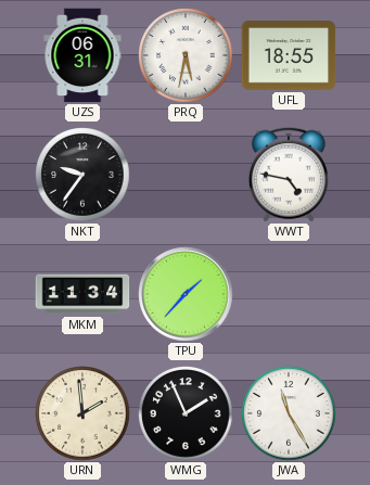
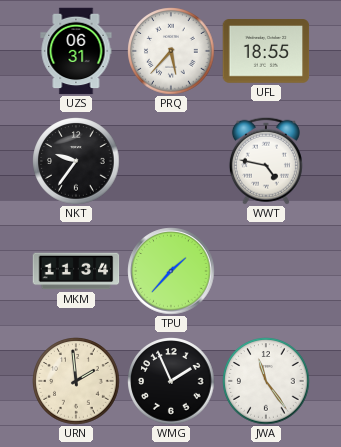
PRQ: 5:32 -> 5:37
JWA: 11:25 -> 11:24
